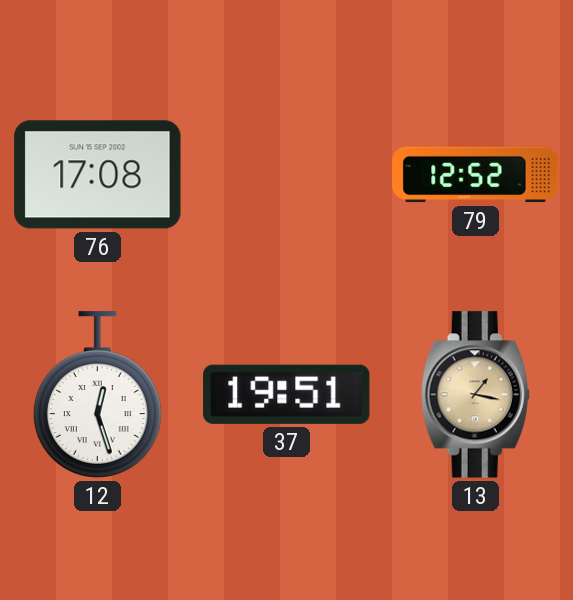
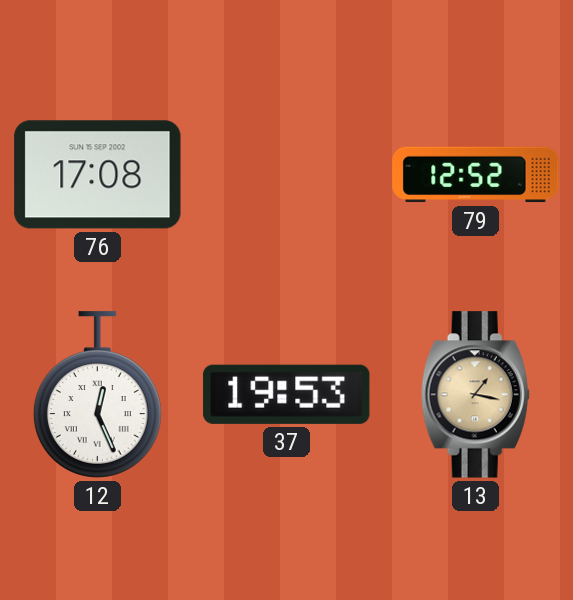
12: 12:27 -> 12:26
37: 19:51 -> 19:53
